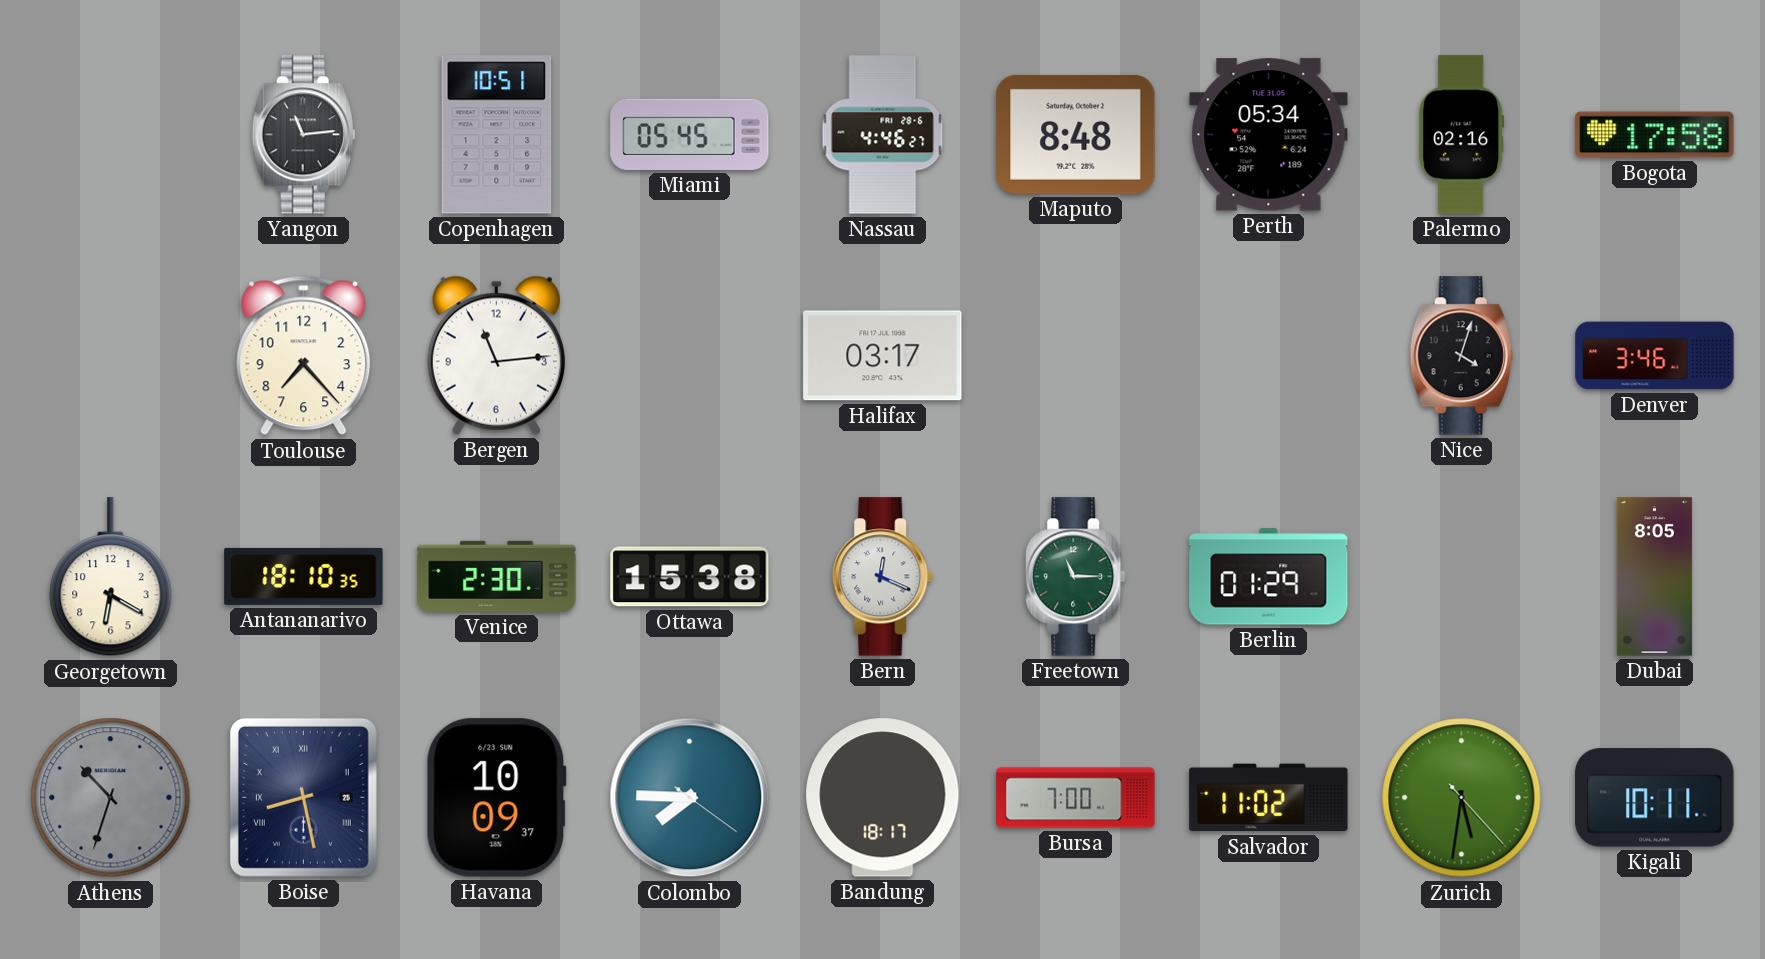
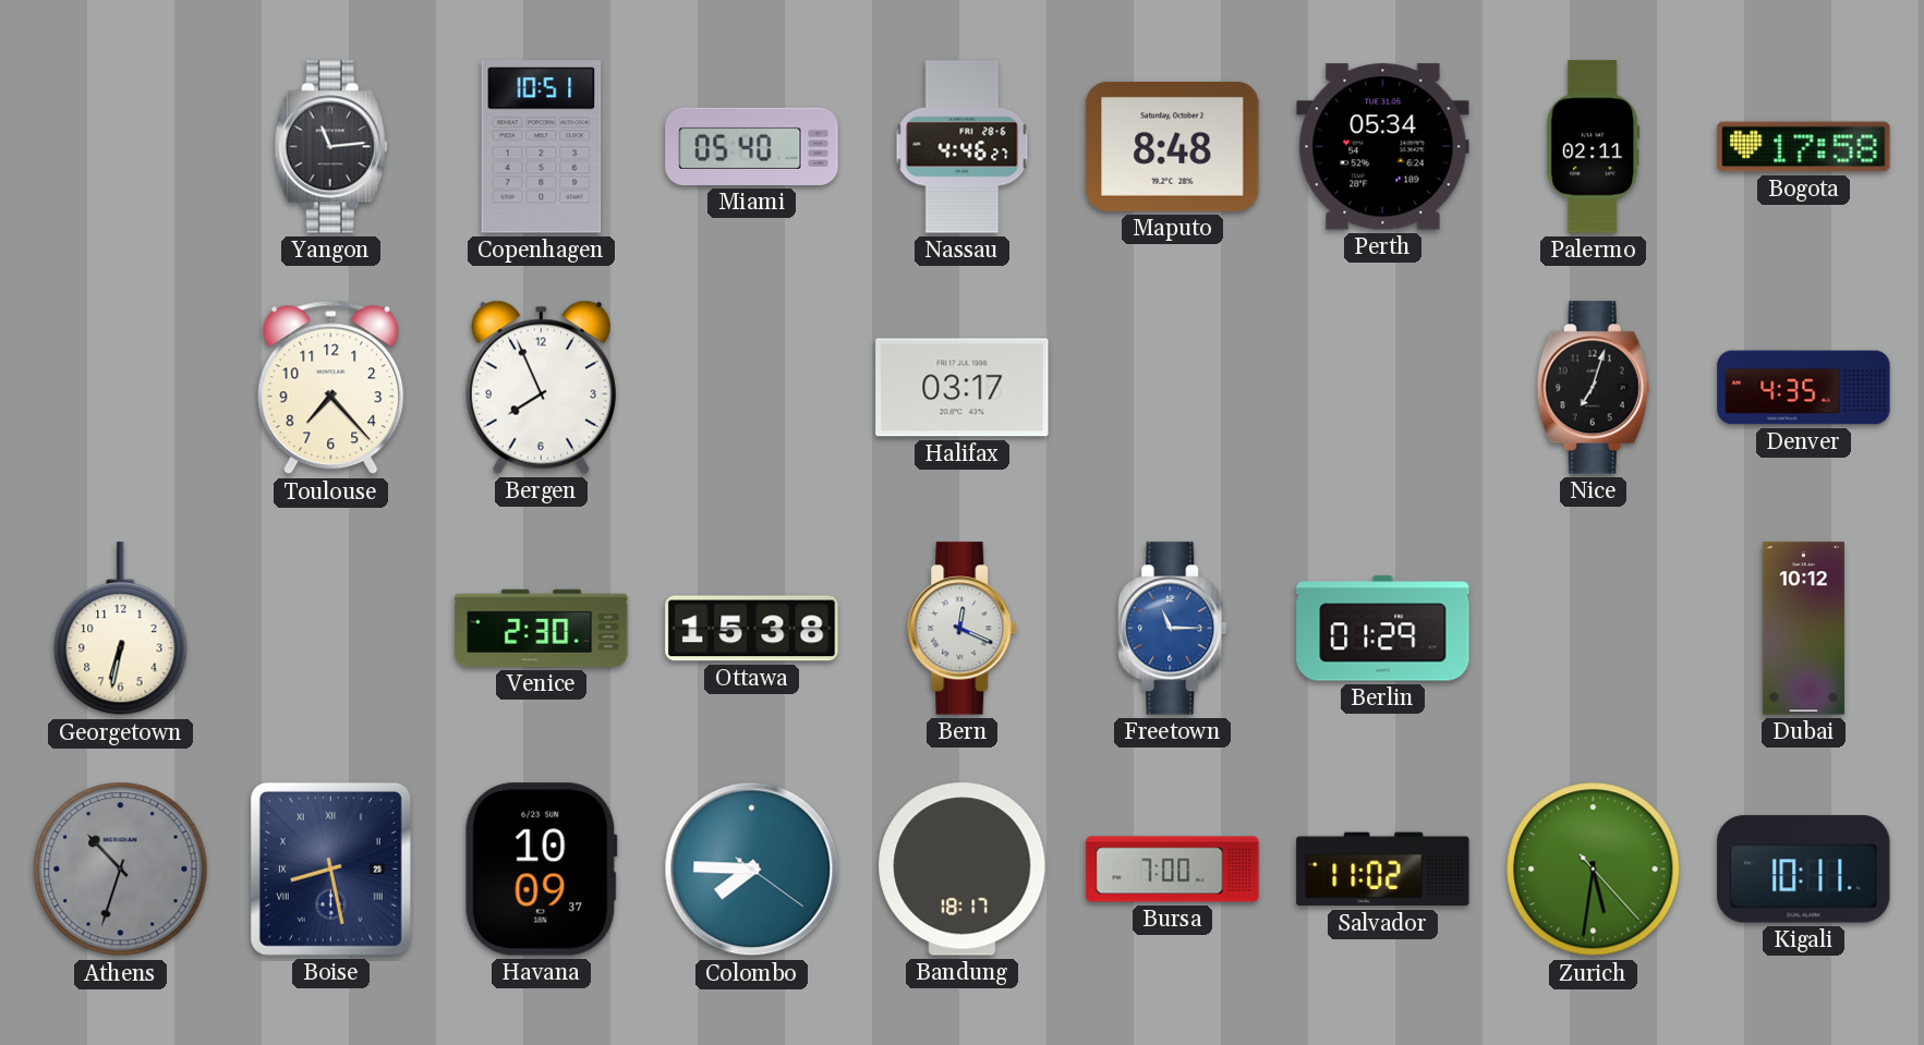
Miami: 05:45 -> 05:40
Palermo: 02:16 -> 02:11
Bergen: 11:14 -> 7:56
Nice: 4:03 -> 7:03
Denver: 3:46 -> 4:35
Georgetown: 6:20 -> 6:32
Antananarivo: 18:10 -> none
Freetown dial: green -> blue
Dubai: 8:05 -> 10:12
